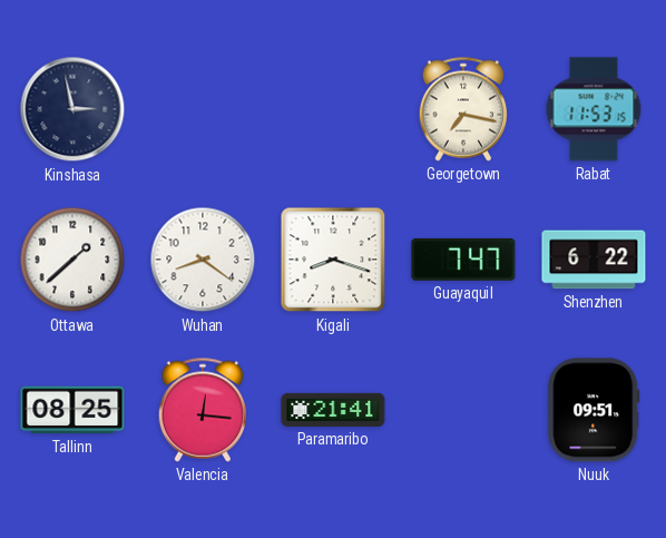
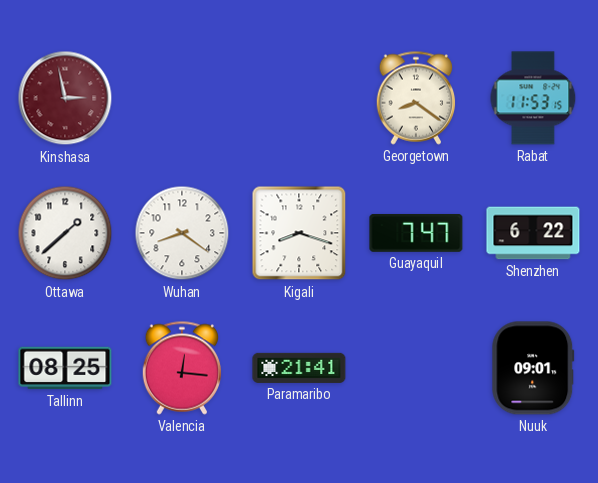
Kinshasa dial: navy -> burgundy
Georgetown: 7:17 -> 8:21
Nuuk: 09:51 -> 09:01
